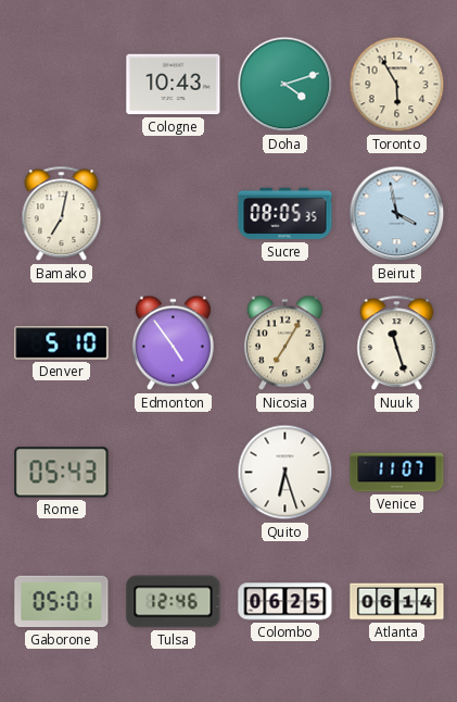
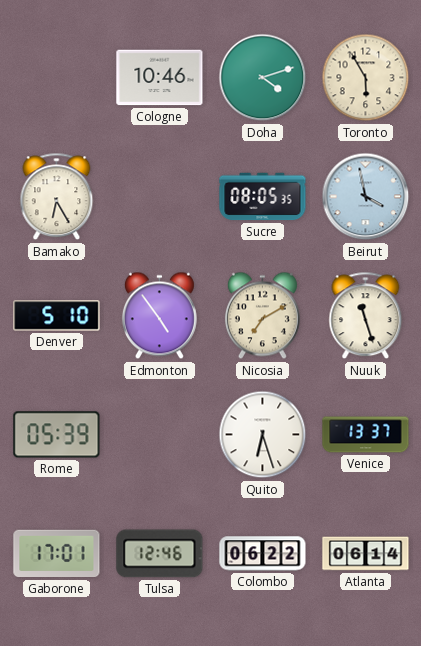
Cologne: 10:43 -> 10:46
Bamako: 7:02 -> 6:25
Nicosia: 7:05 -> 7:10
Rome: 05:43 -> 05:39
Venice: 11:07 -> 13:37
Gaborone: 05:01 -> 17:01
Colombo: 06:25 -> 06:22
